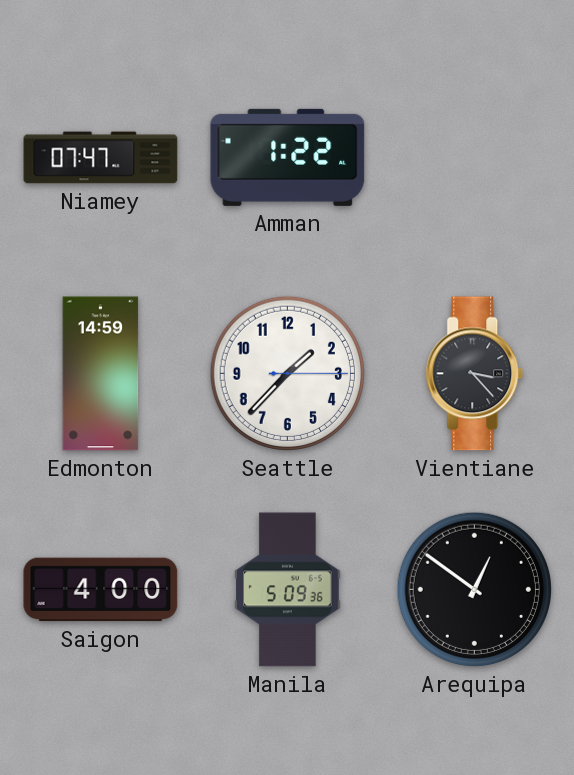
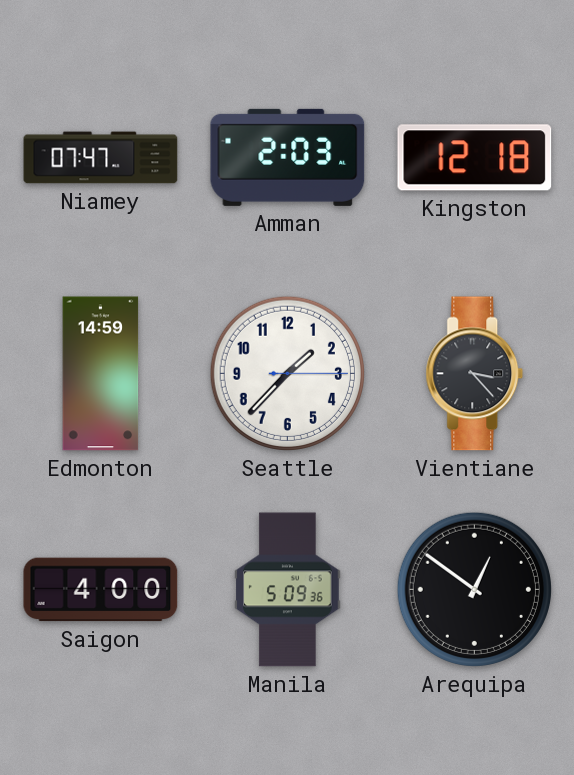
Amman: 1:22 -> 2:03
Kingston: none -> 12:18
